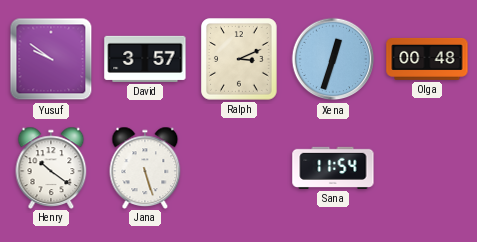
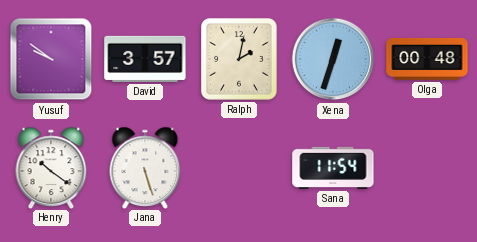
Ralph: 3:11 -> 2:02
